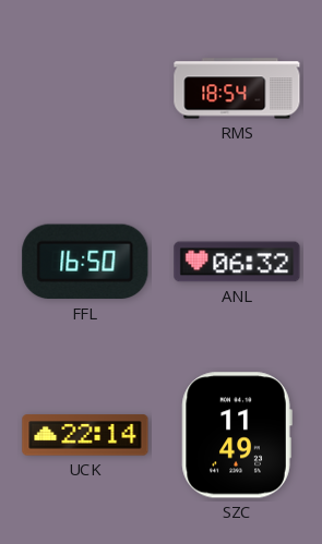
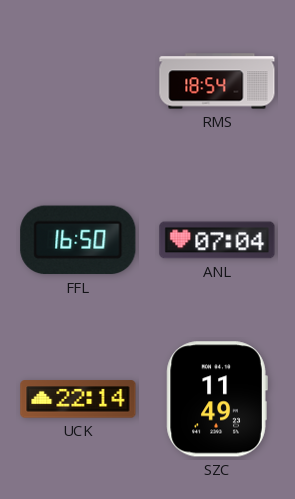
ANL: 06:32 -> 07:04
